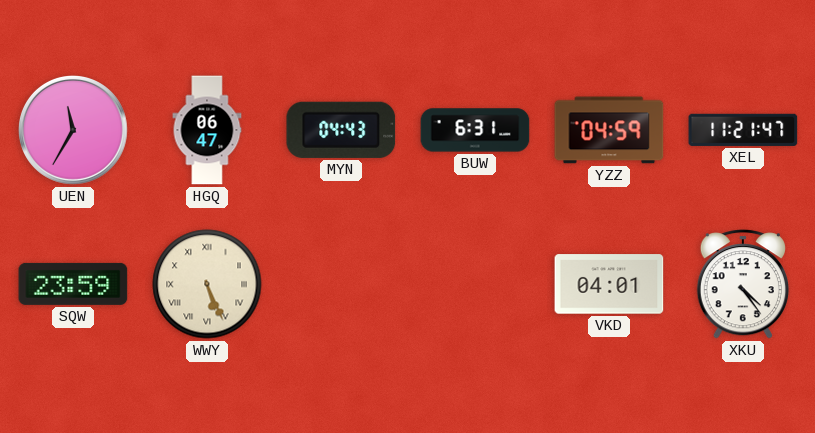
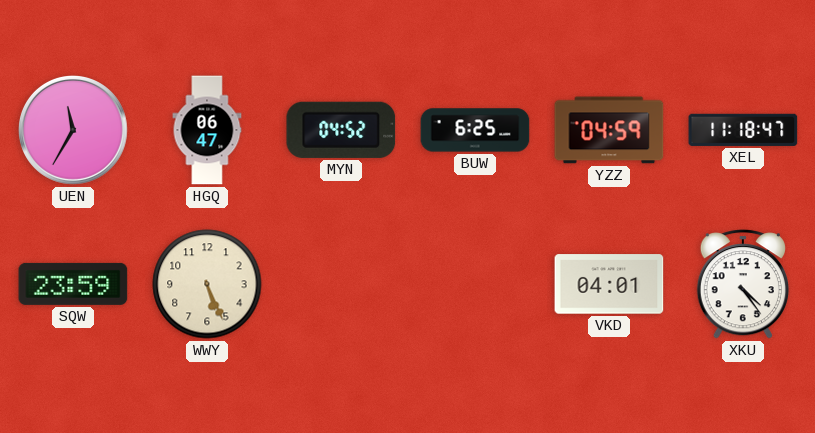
MYN: 04:43 -> 04:52
BUW: 6:31 -> 6:25
XEL: 11:21 -> 11:18
WWY numerals: Roman -> Arabic
